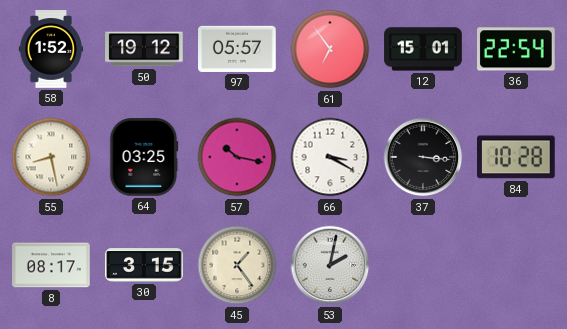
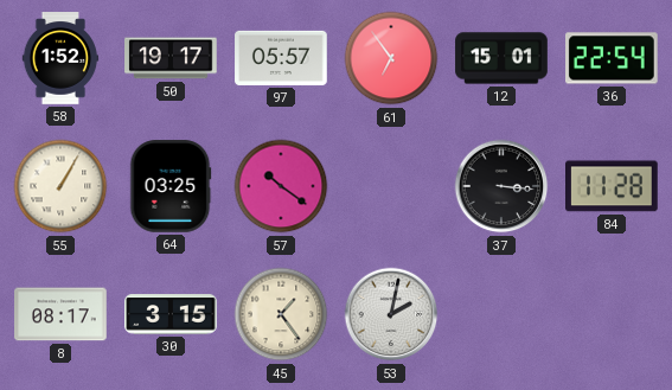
50: 19:12 -> 19:17
55: 8:28 -> 1:05
57: 10:17 -> 10:21
66: 3:20 -> none
84: 10:28 -> 11:28
